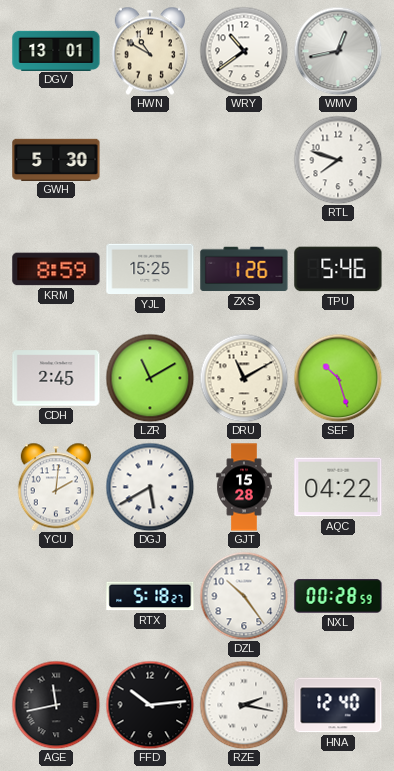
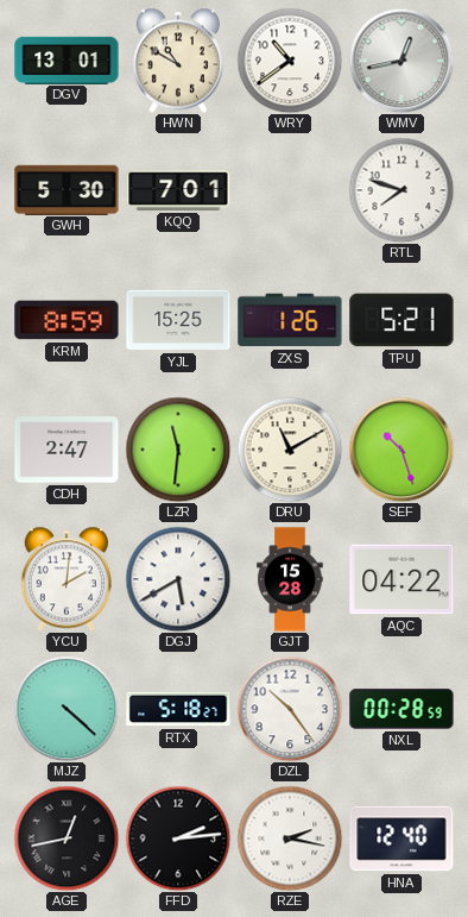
KQQ: none -> 7:01
TPU: 5:46 -> 5:21
CDH: 2:45 -> 2:47
LZR: 11:10 -> 11:31
MJZ: none -> 4:22
AGE: 11:43 -> 12:43
FFD: 10:14 -> 2:14
